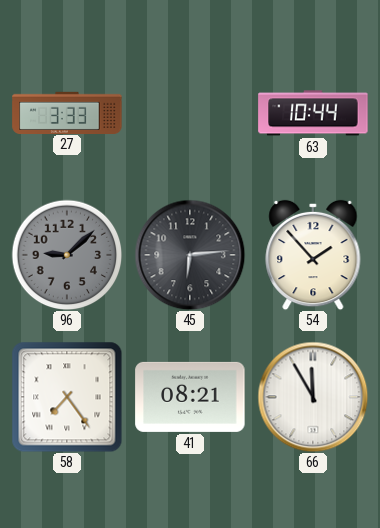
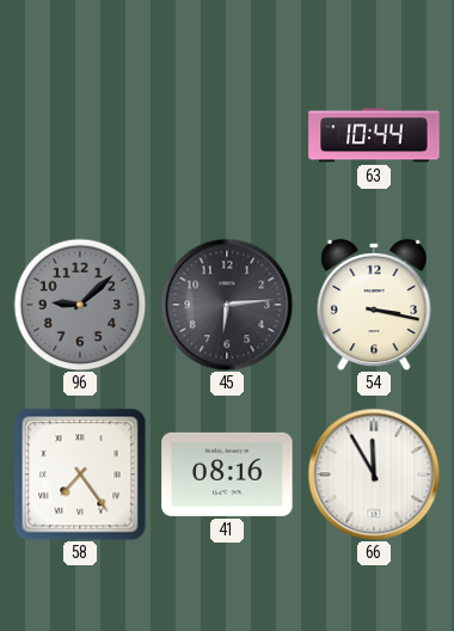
27: 3:33 -> none
54: 1:53 -> 3:17
41: 08:21 -> 08:16
